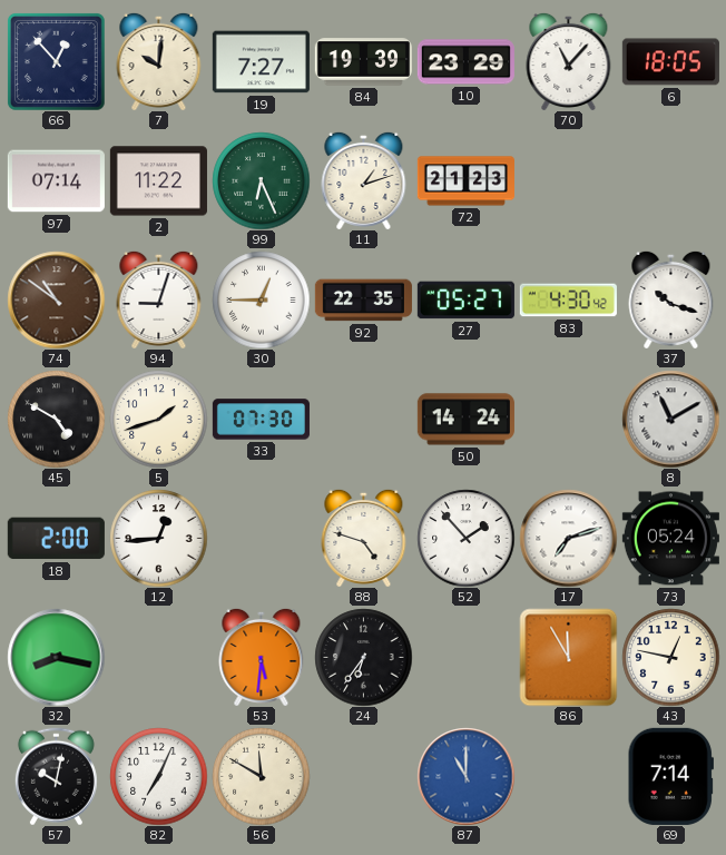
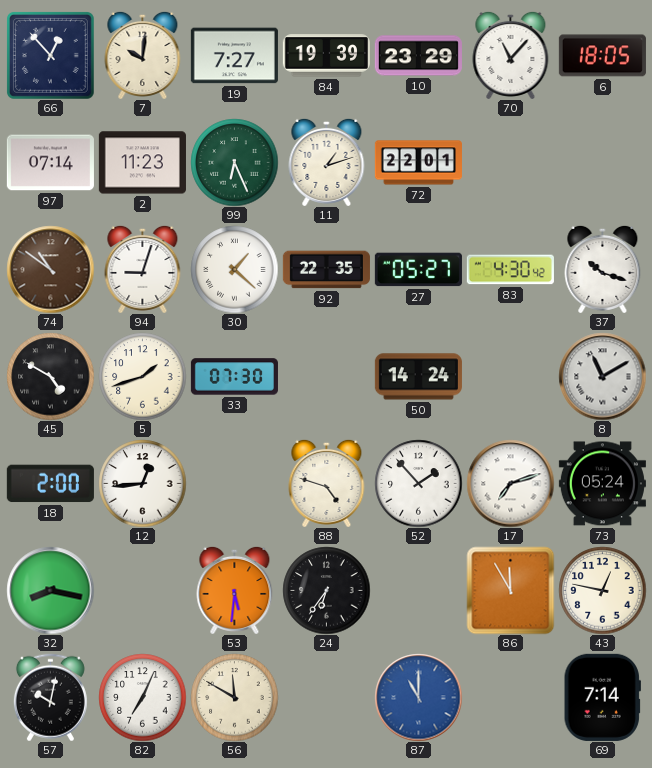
2: 11:22 -> 11:23
72: 21:23 -> 22:01
30: 12:45 -> 1:22
